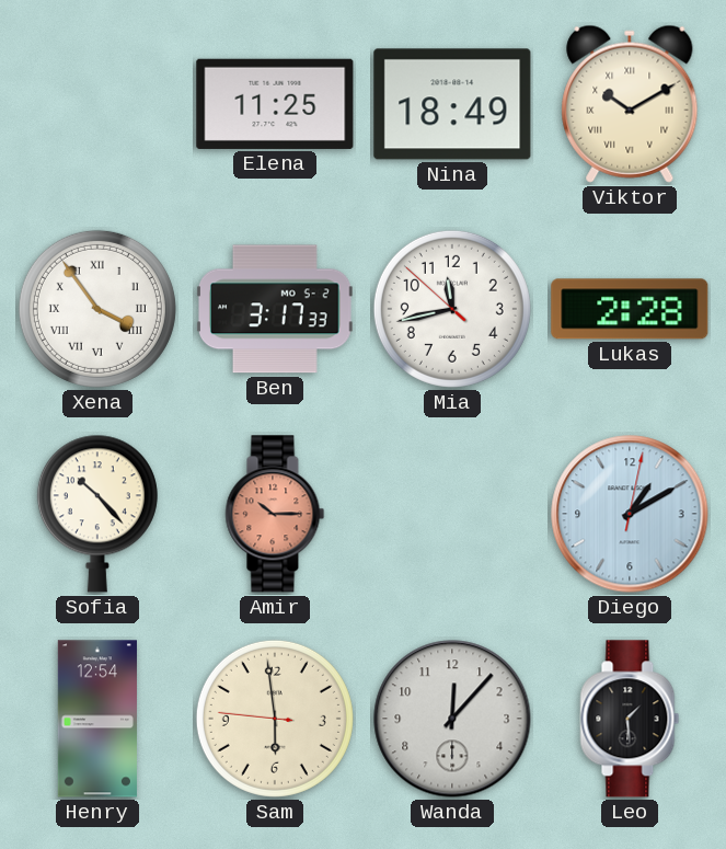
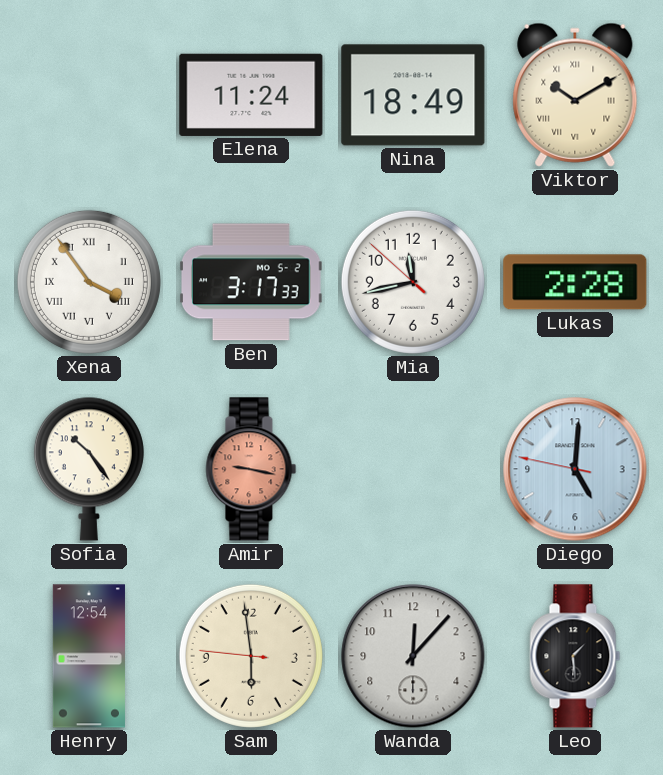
Elena: 11:25 -> 11:24
Sofia: 10:23 -> 10:24
Amir: 10:15 -> 9:17
Diego: 1:10 -> 5:00
